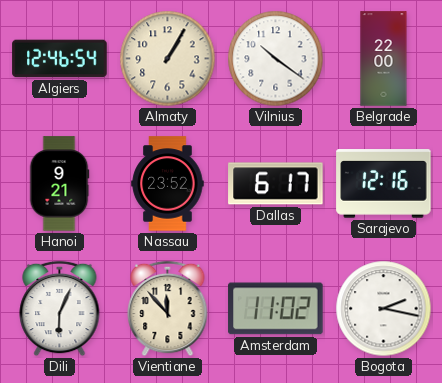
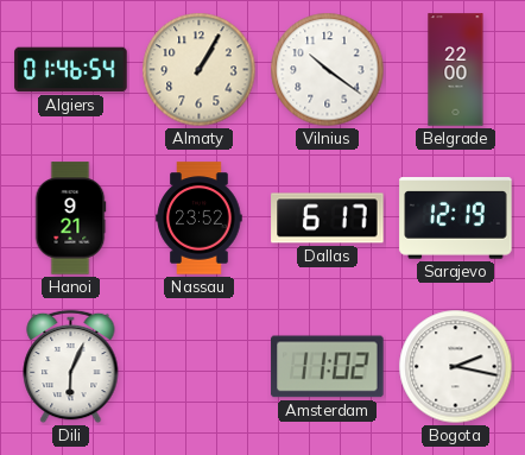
Algiers: 12:46 -> 01:46
Sarajevo: 12:16 -> 12:19
Vientiane: 11:53 -> none
